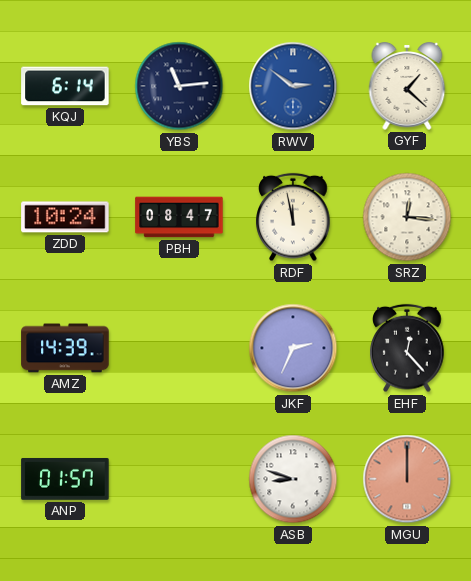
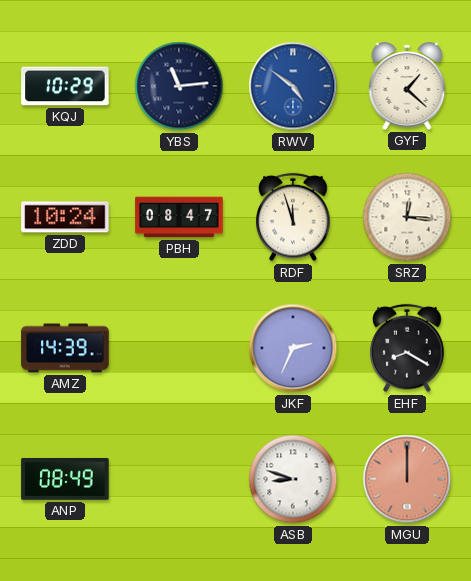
KQJ: 6:14 -> 10:29
RWV: 2:51 -> 4:51
RDF: 11:58 -> 11:57
EHF: 12:23 -> 8:20
ANP: 01:57 -> 08:49
